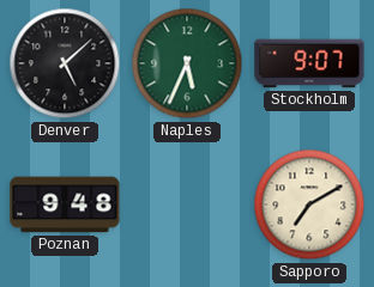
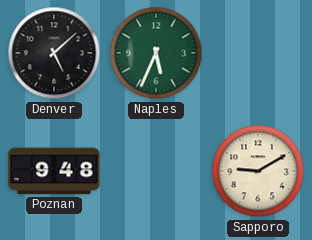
Stockholm: 9:07 -> none
Sapporo: 7:10 -> 9:10
